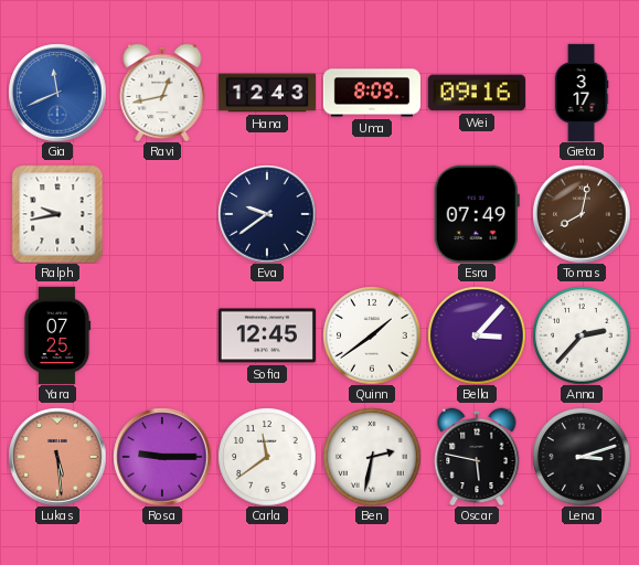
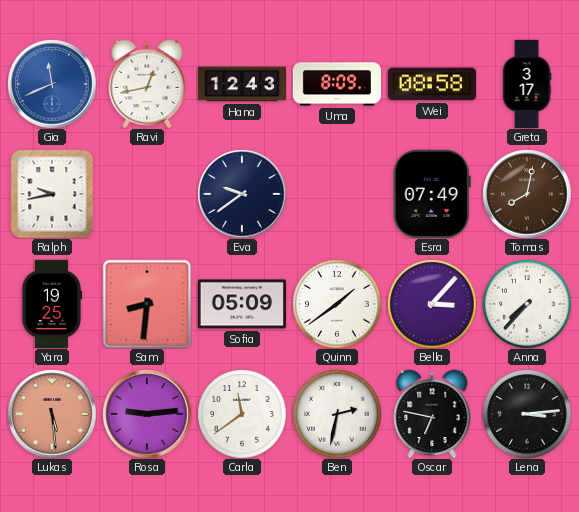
Wei: 09:16 -> 08:58
Yara: 07:25 -> 19:25
Sam: none -> 8:31
Sofia: 12:45 -> 05:09
Anna: 2:37 -> 7:37
Rosa: 9:15 -> 9:14
Oscar: 5:47 -> 6:47
Lena: 3:12 -> 3:14
